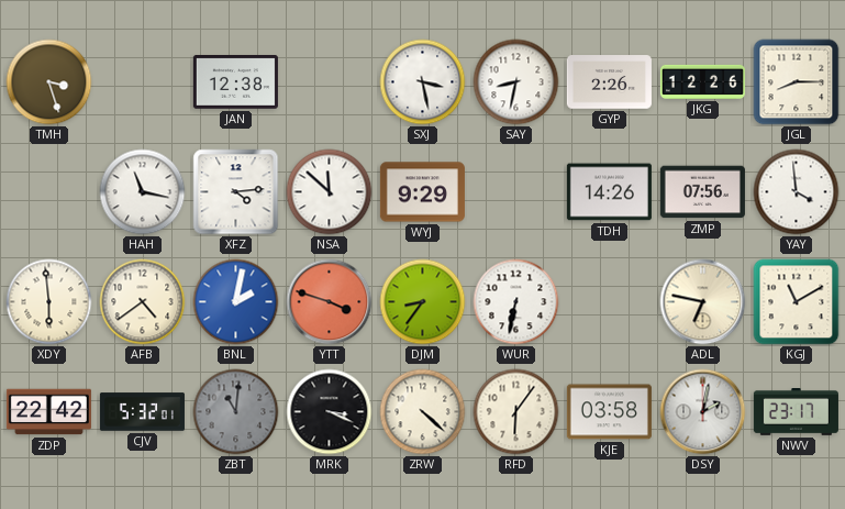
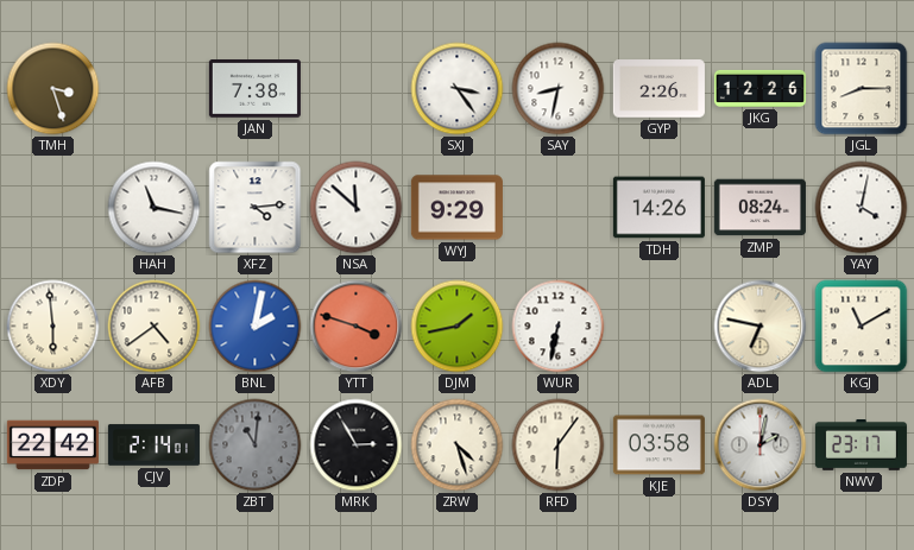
JAN: 12:38 -> 7:38
SXJ: 3:28 -> 3:24
ZMP: 07:56 -> 08:24
YAY: 3:59 -> 4:02
DJM: 8:36 -> 1:43
CJV: 5:32 -> 2:14
MRK: 3:19 -> 2:55
ZRW: 4:22 -> 4:27
